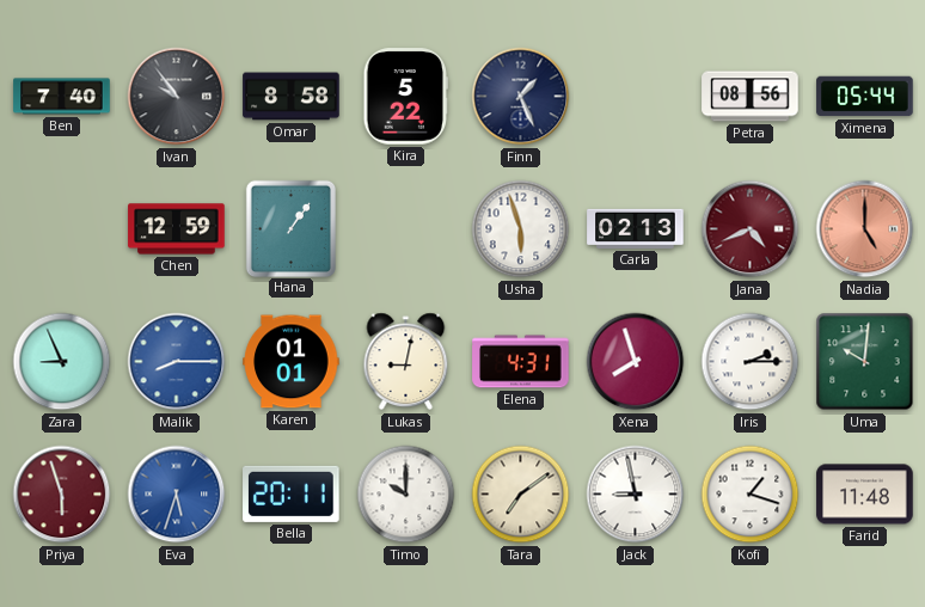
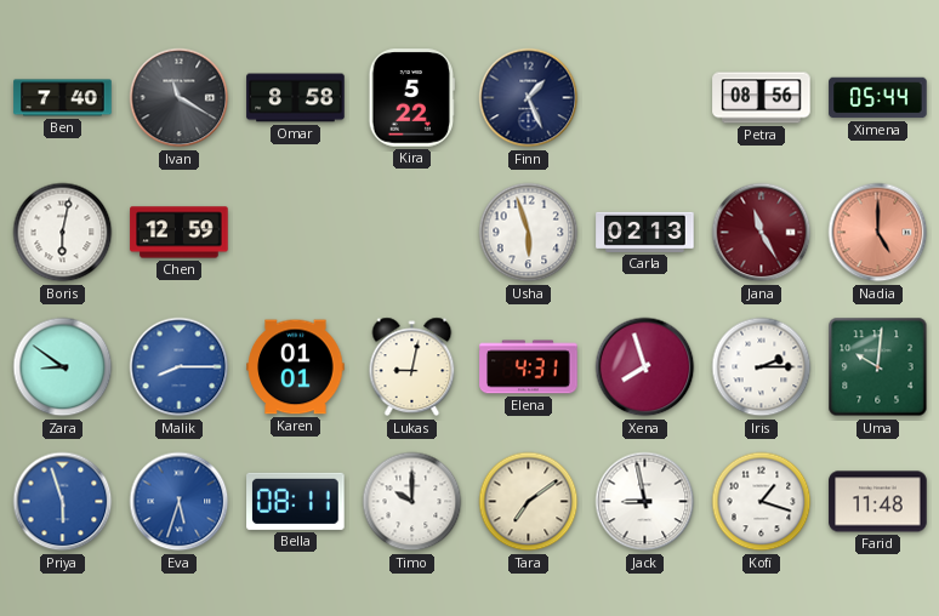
Ivan: 9:54 -> 11:20
Boris: none -> 6:02
Hana: 1:06 -> none
Jana: 4:41 -> 11:25
Zara: 8:56 -> 8:51
Priya dial: burgundy -> blue
Bella: 20:11 -> 08:11
